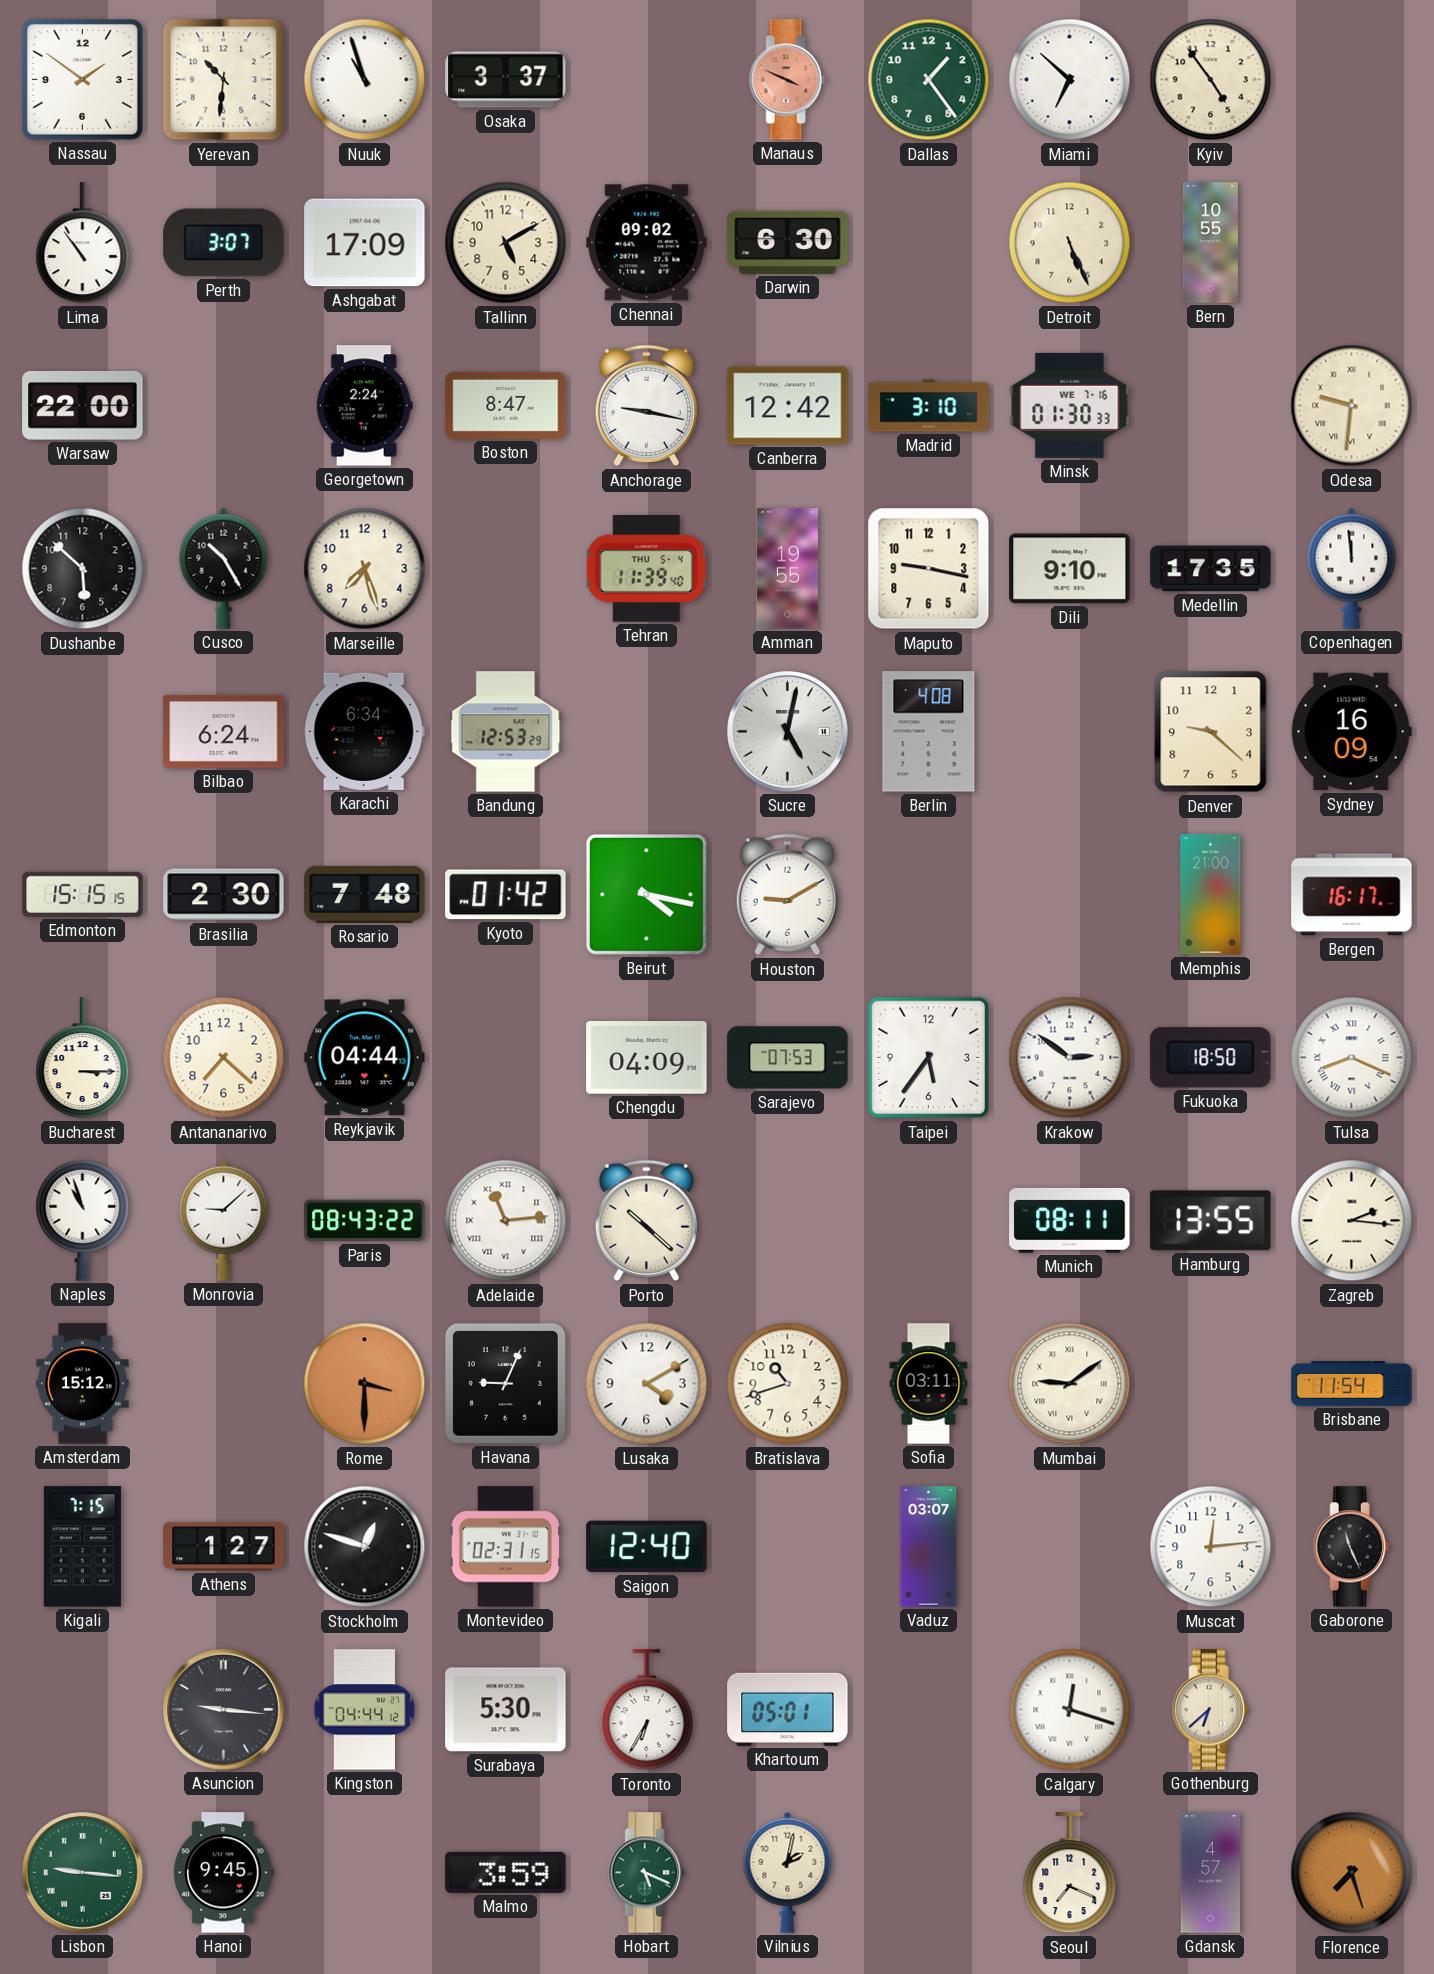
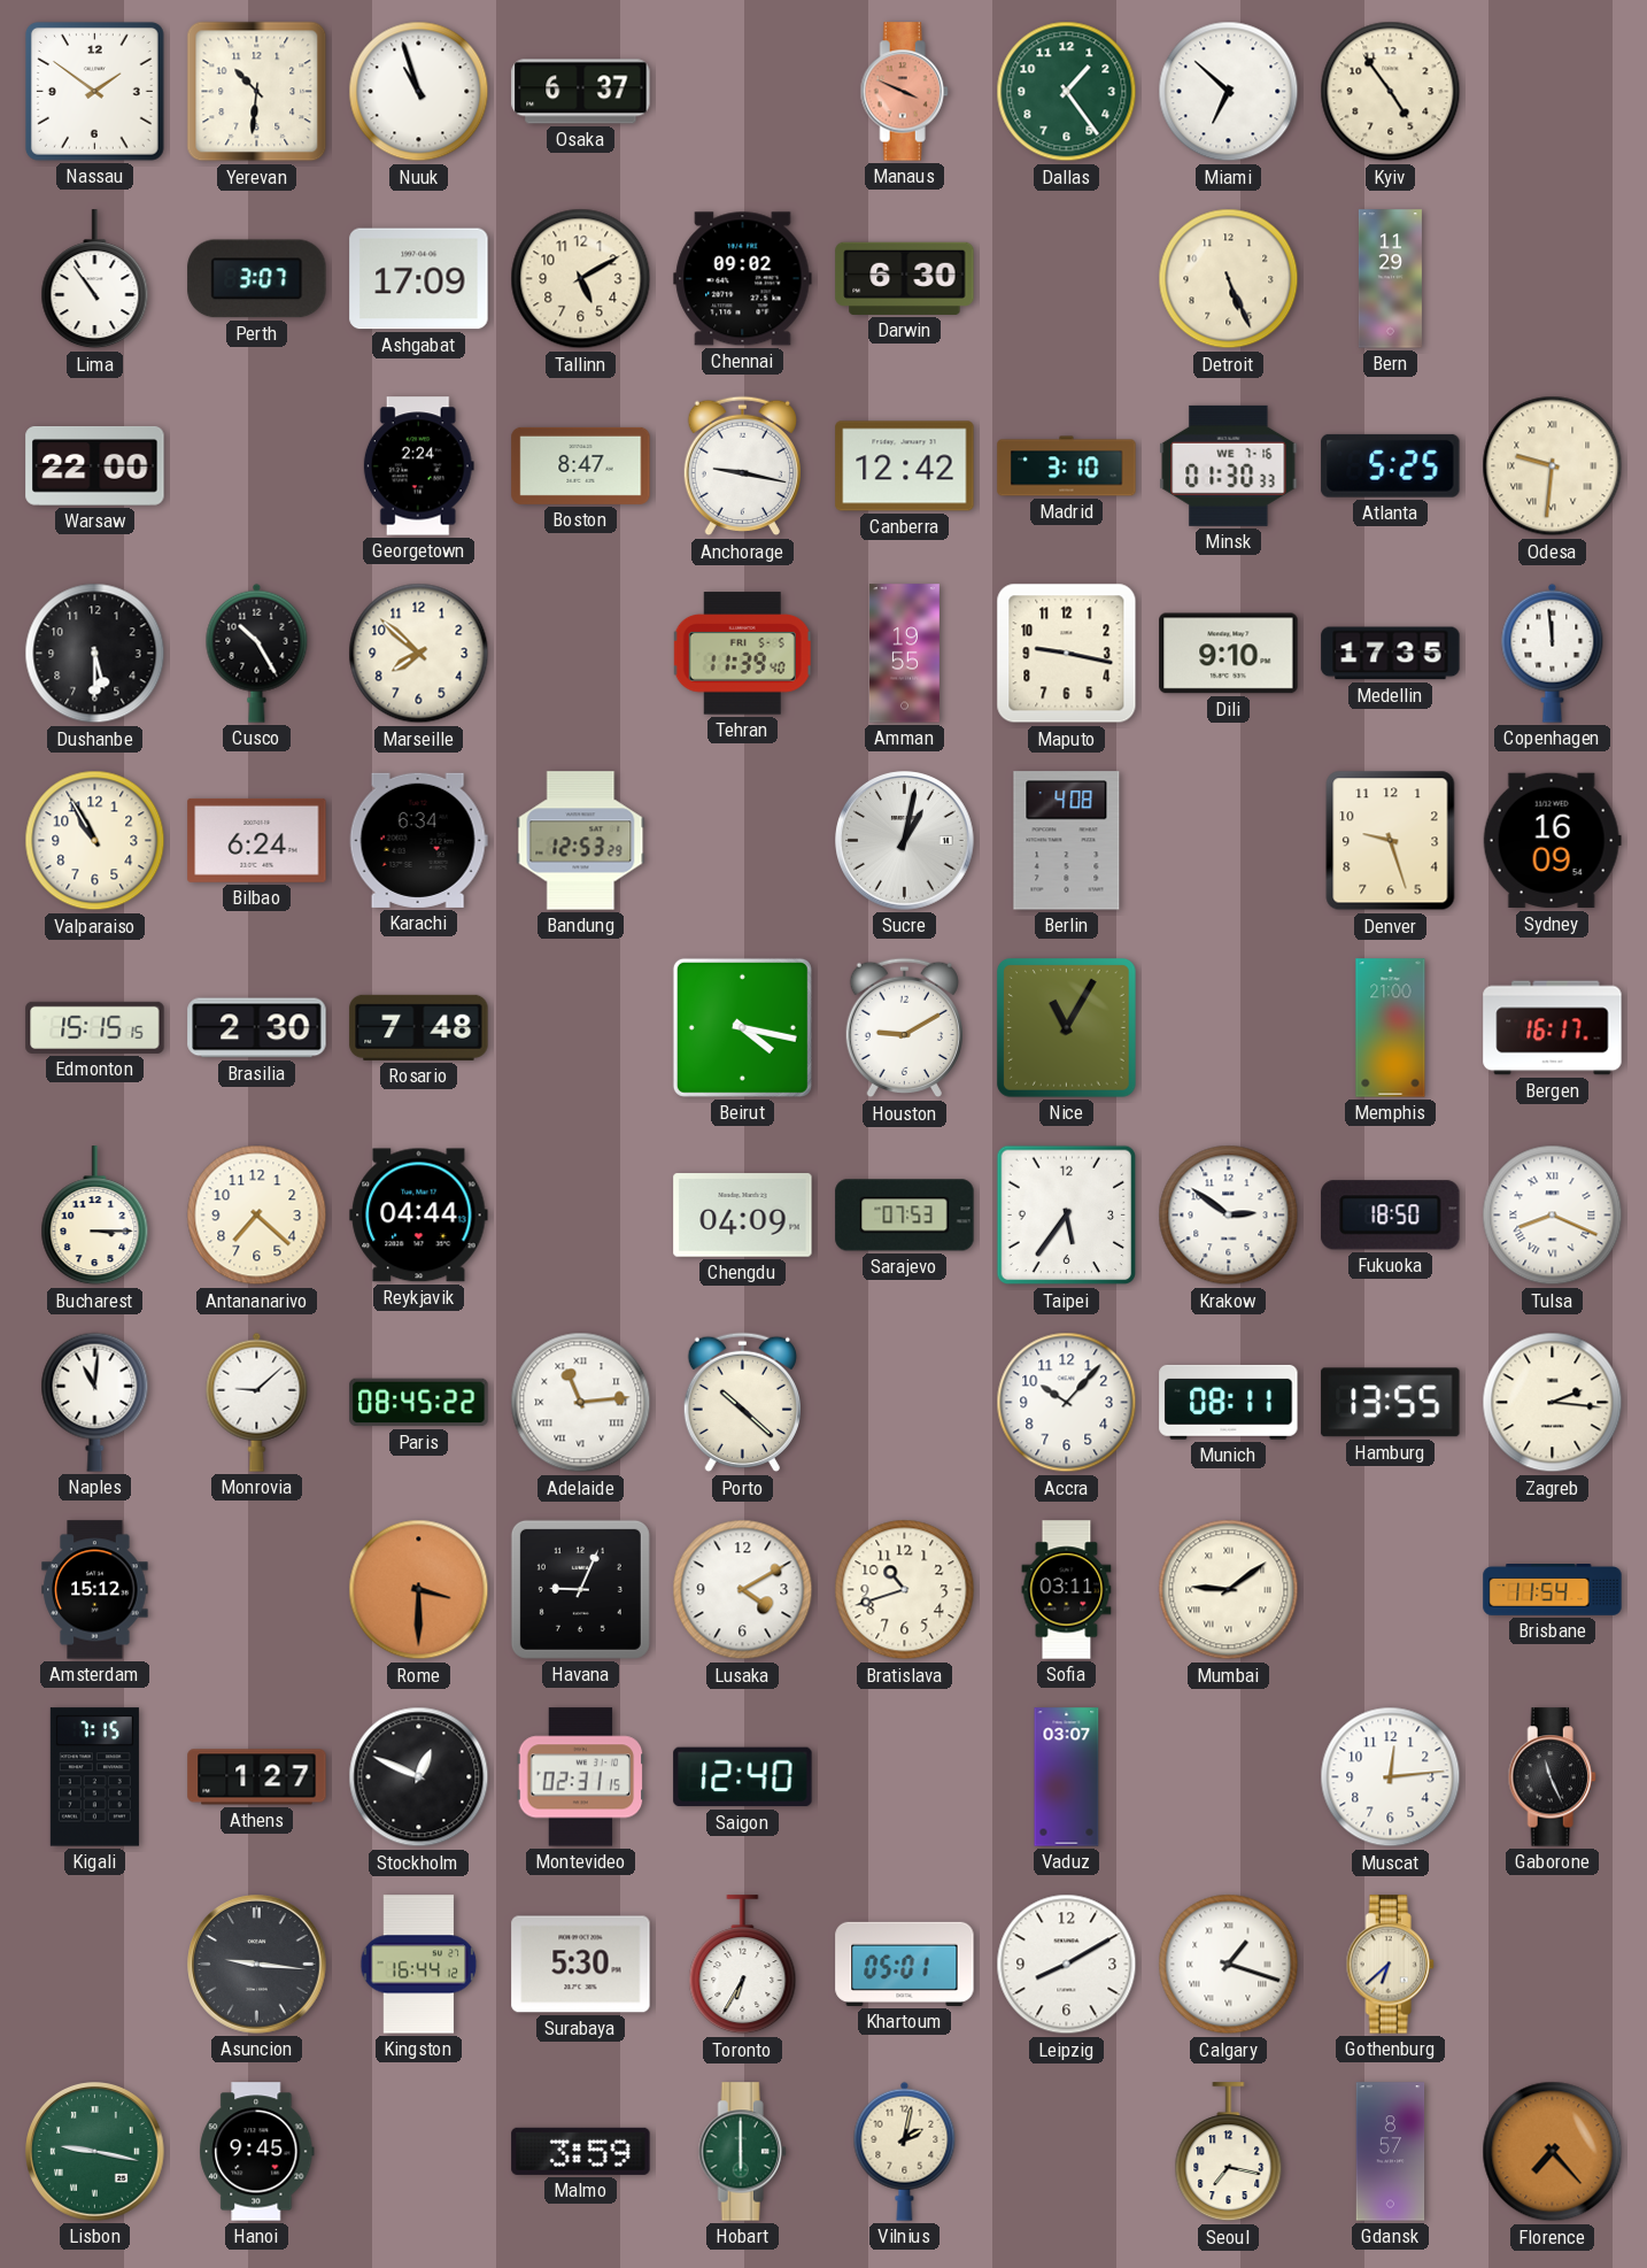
Osaka: 3:37 -> 6:37
Bern: 10:55 -> 11:29
Atlanta: none -> 5:25
Dushanbe: 5:52 -> 5:30
Marseille: 7:27 -> 7:52
Tehran date: THU 5-4 -> FRI 5-5
Valparaiso: none -> 10:55
Sucre: 5:02 -> 1:02
Denver: 9:22 -> 9:27
Kyoto: 01:42 -> none
Nice: none -> 11:05
Naples: 10:57 -> 11:01
Paris: 08:43 -> 08:45
Accra: none -> 10:07
Stockholm: 12:48 -> 12:49
Kingston: 04:44 -> 16:44
Leipzig: none -> 8:10
Calgary: 12:18 -> 1:18
Lisbon: 9:16 -> 9:17
Hobart: 5:19 -> 6:00
Seoul: 7:19 -> 7:17
Gdansk: 4:57 -> 8:57
Florence: 7:27 -> 7:23
